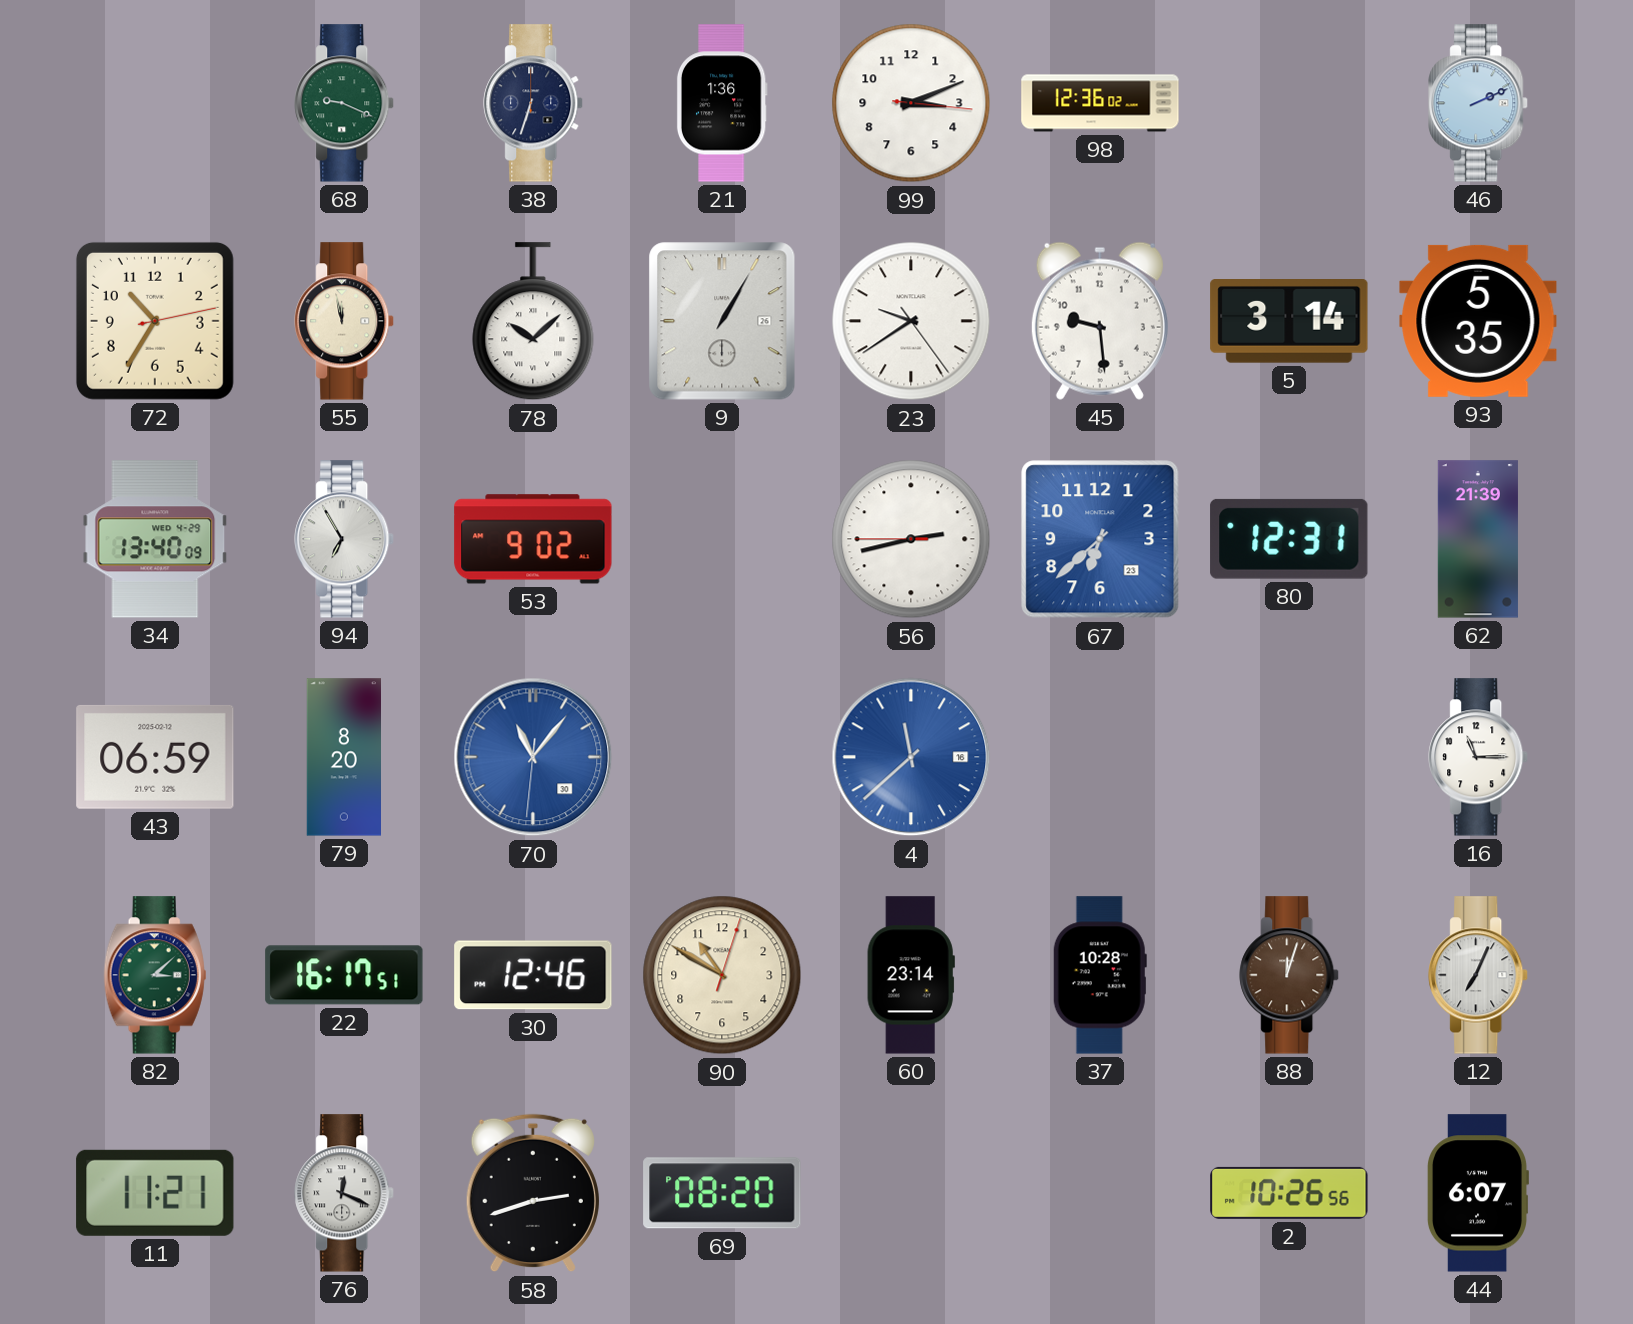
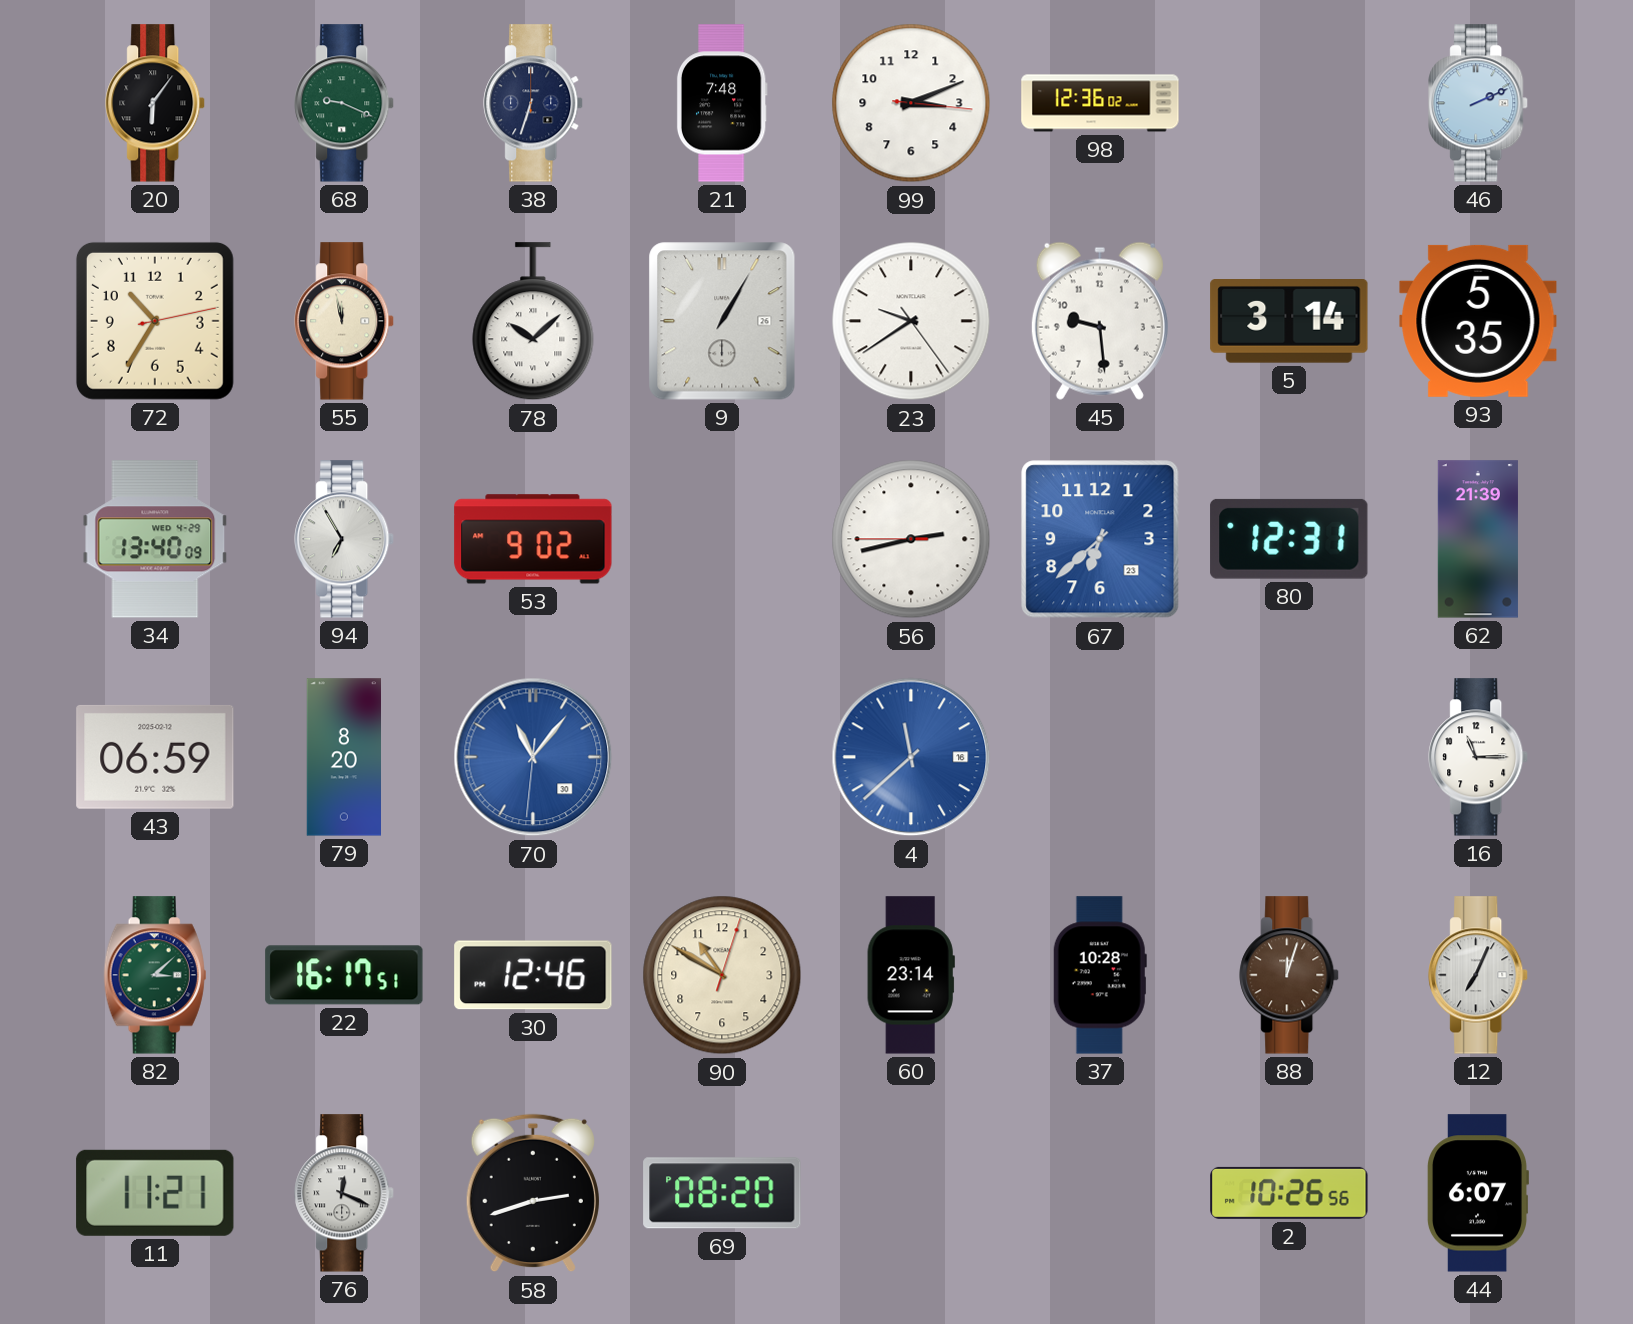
20: none -> 6:06
21: 1:36 -> 7:48
